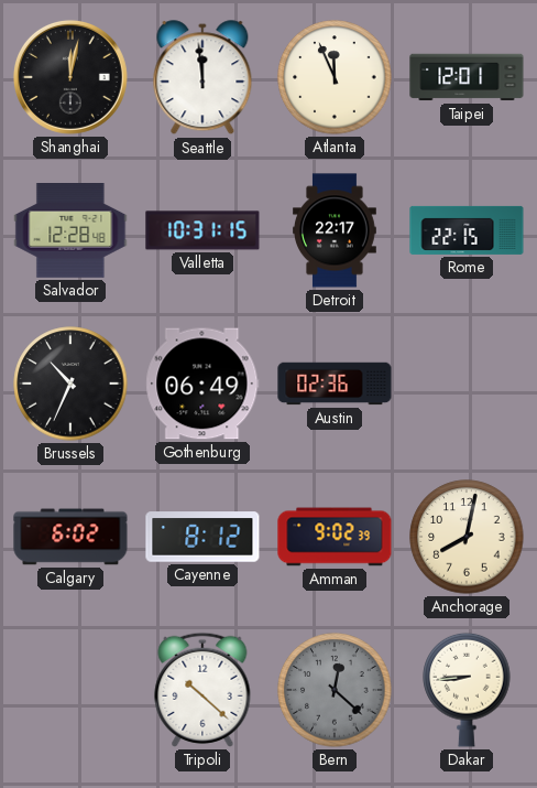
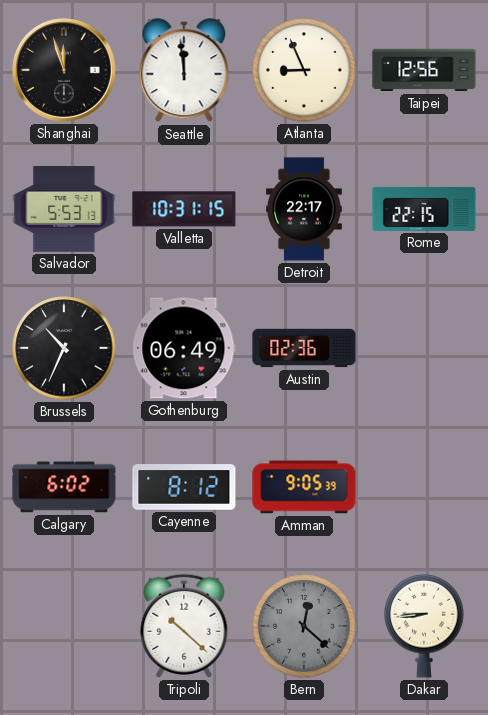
Shanghai: 12:02 -> 11:57
Atlanta: 11:56 -> 8:56
Taipei: 12:01 -> 12:56
Salvador: 12:28 -> 5:53
Amman: 9:02 -> 9:05
Anchorage: 8:02 -> none
